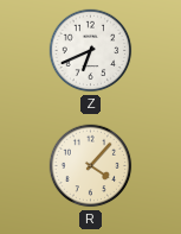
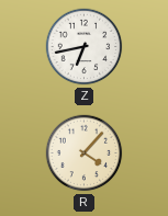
Z: 6:41 -> 6:43
